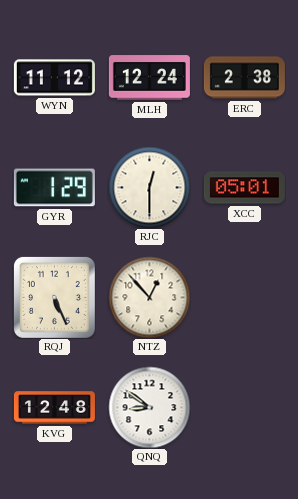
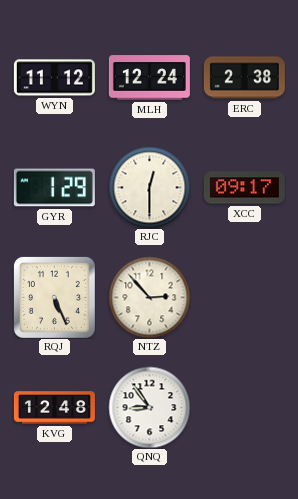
XCC: 05:01 -> 09:17
NTZ: 12:53 -> 2:53
QNQ: 8:51 -> 8:54
